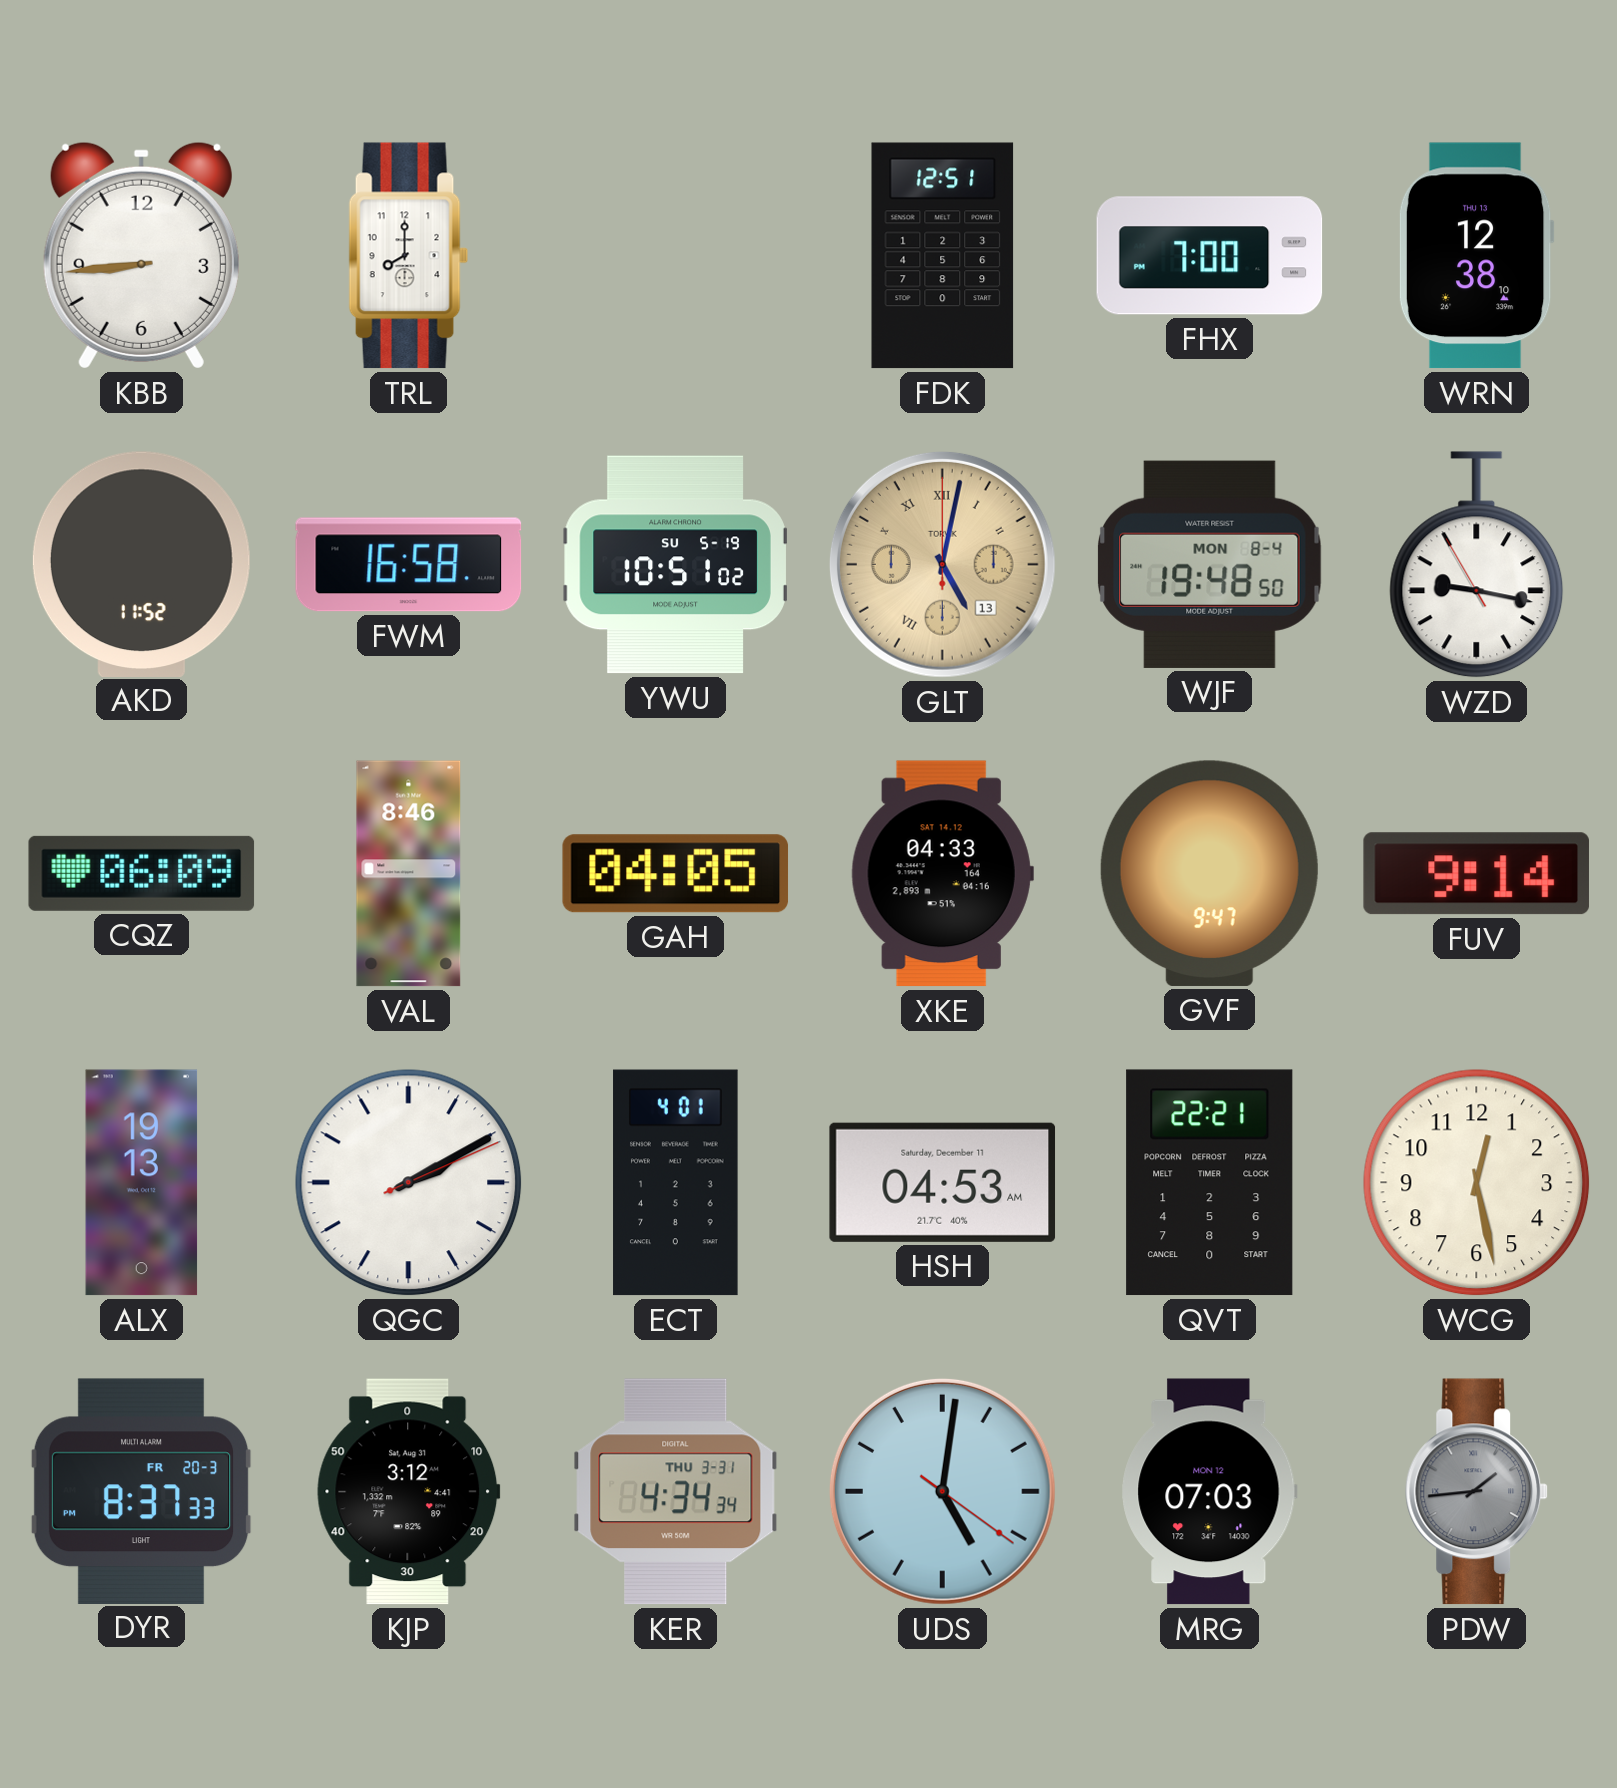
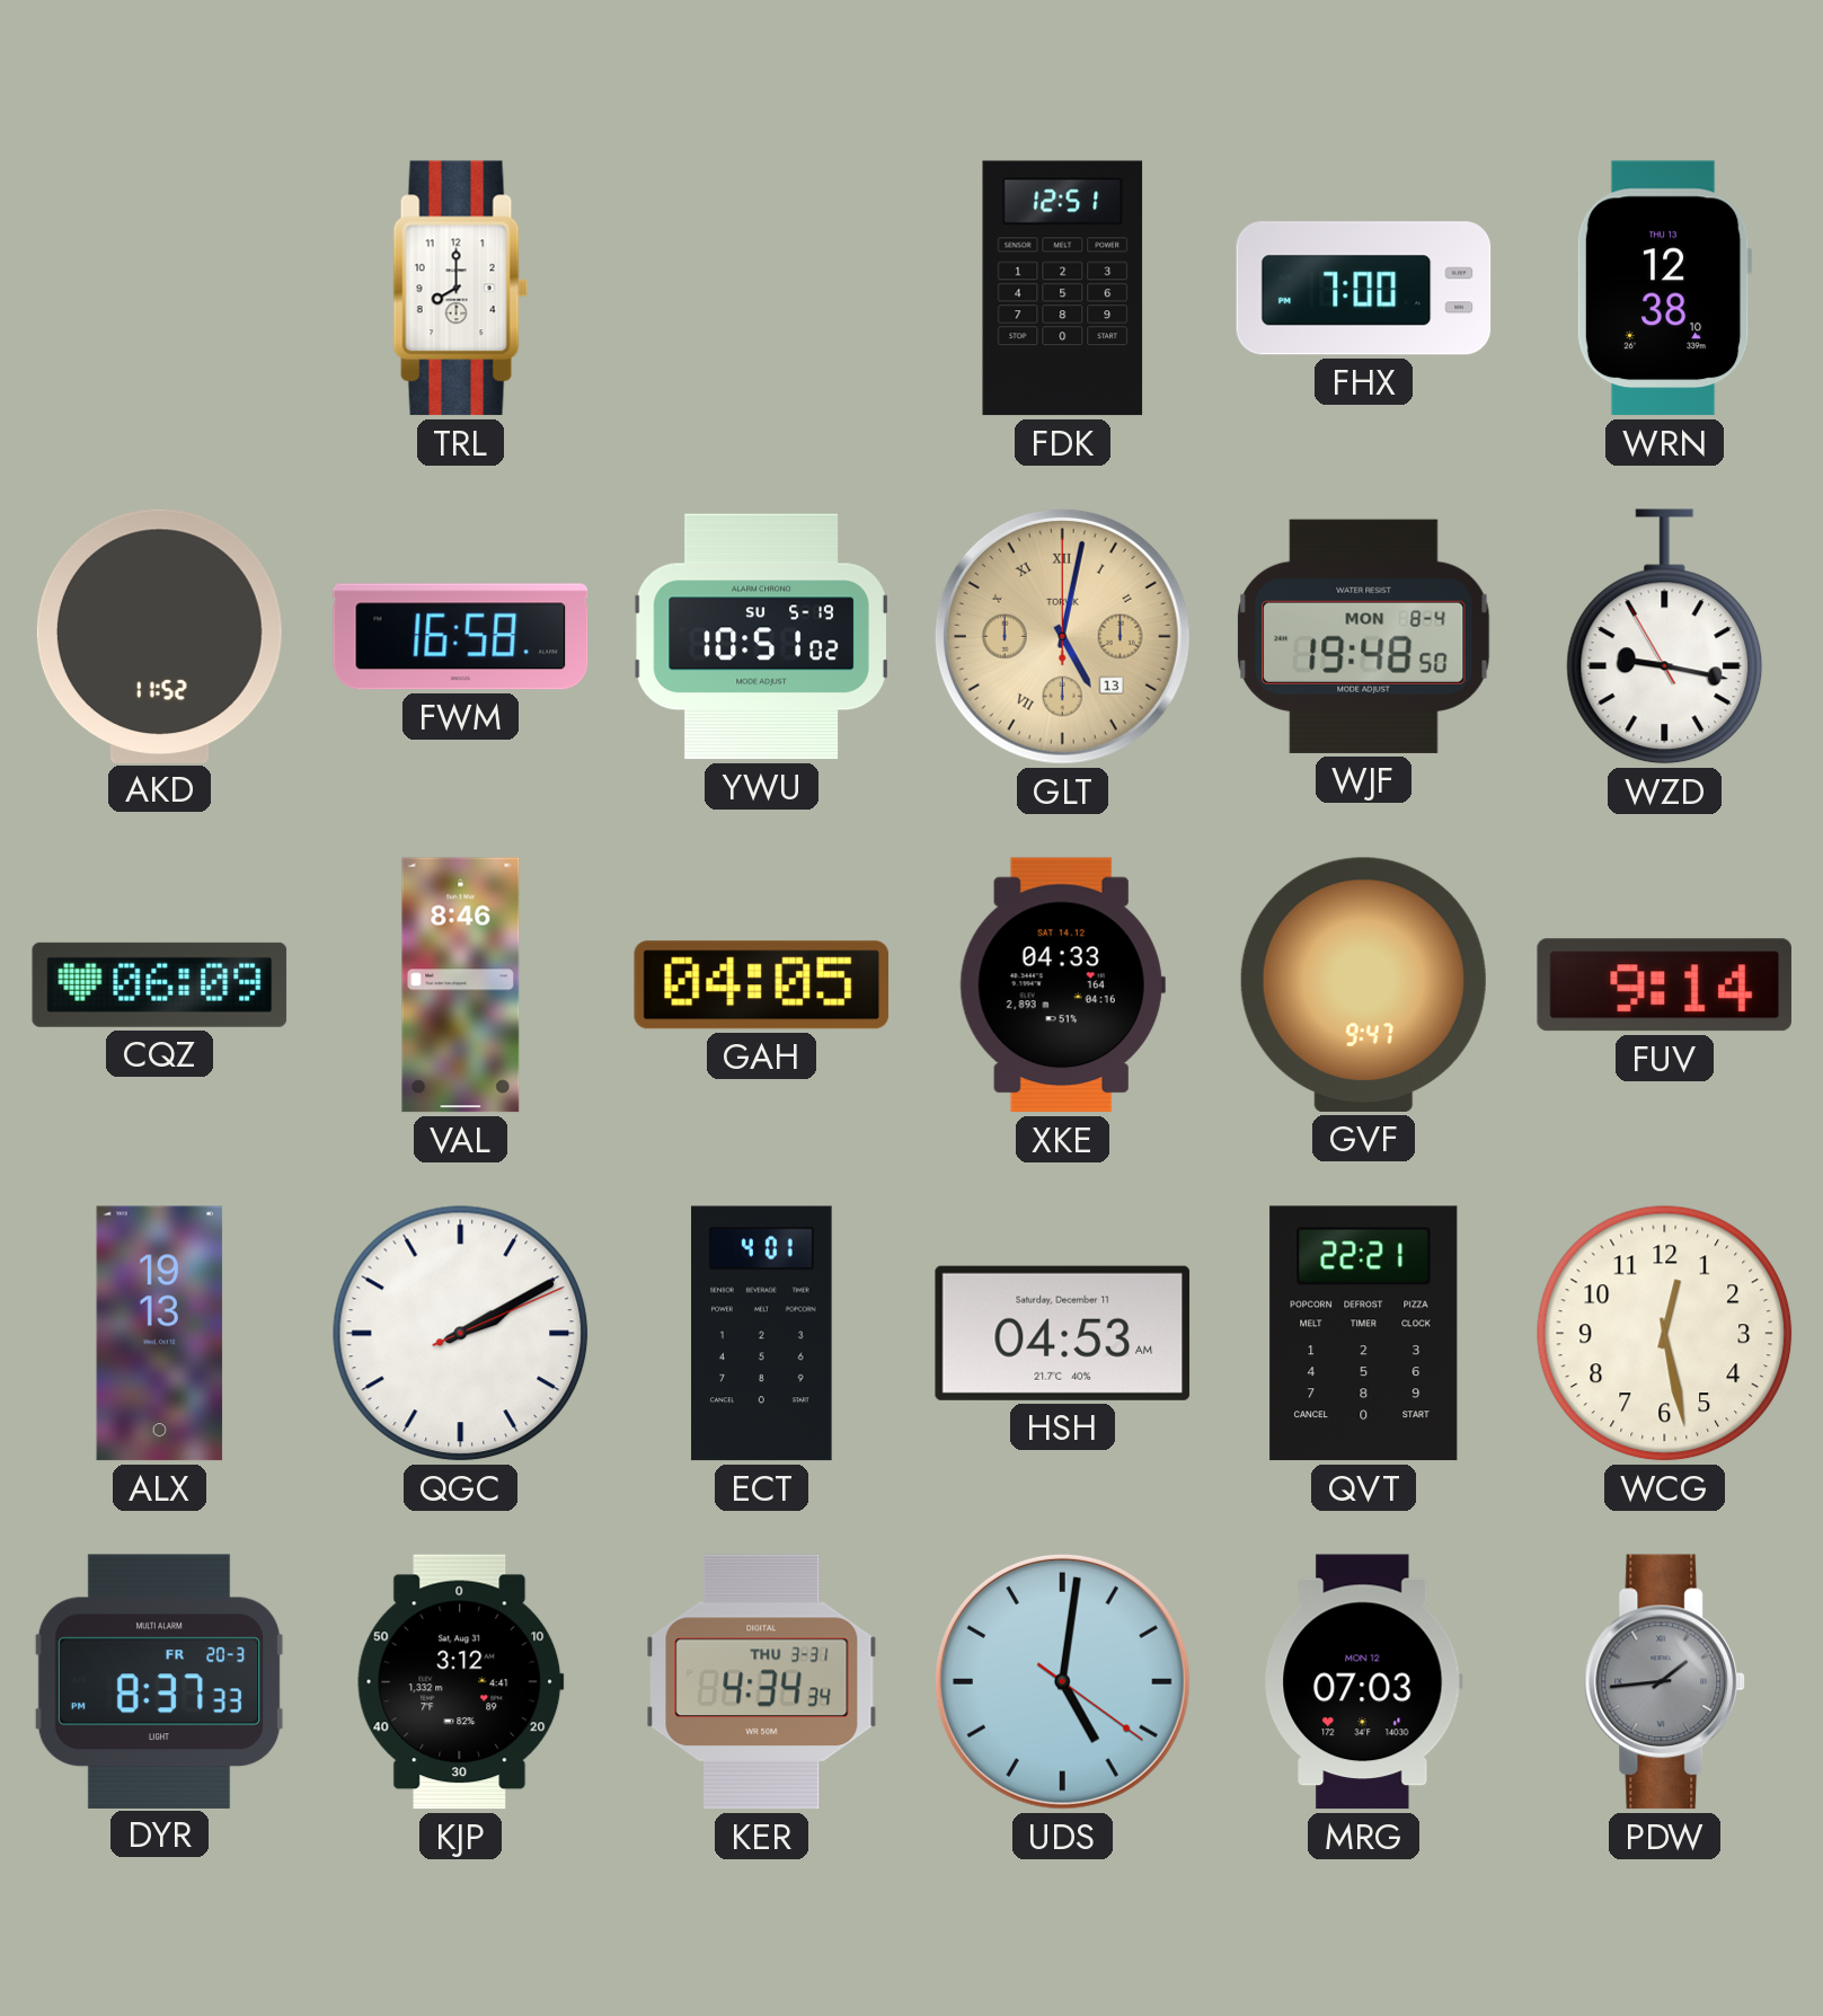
KBB: 8:44 -> none
